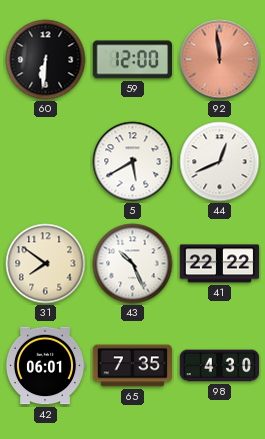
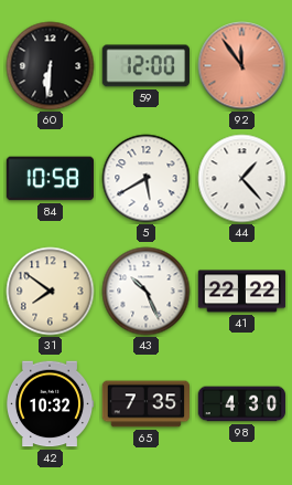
92: 11:59 -> 11:54
84: none -> 10:58
44: 12:41 -> 1:23
42: 06:01 -> 10:32
